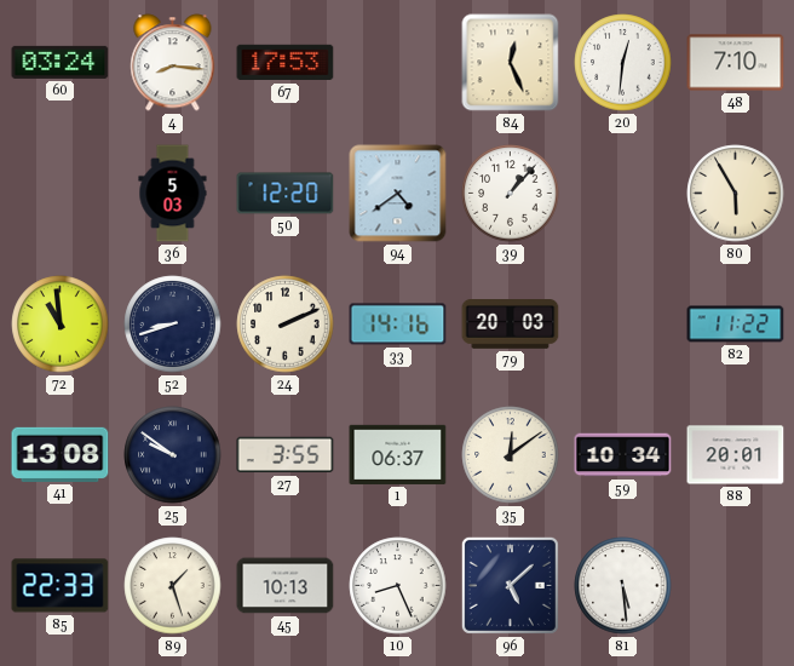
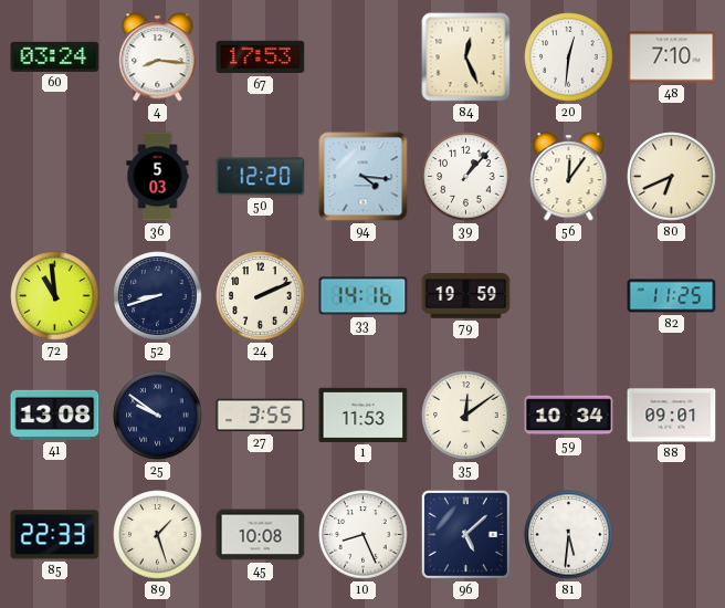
94: 4:39 -> 4:16
56: none -> 12:06
80: 5:55 -> 6:41
79: 20:03 -> 19:59
82: 11:22 -> 11:25
1: 06:37 -> 11:53
88: 20:01 -> 09:01
45: 10:13 -> 10:08
81: 5:29 -> 5:31
